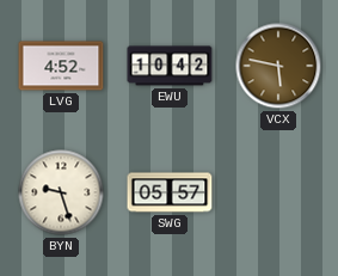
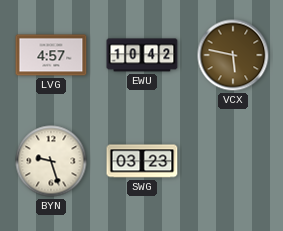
LVG: 4:52 -> 4:57
SWG: 05:57 -> 03:23
